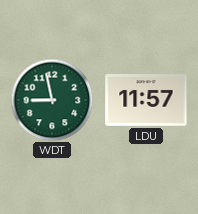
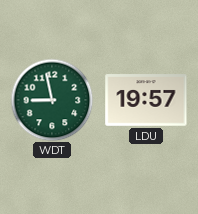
LDU: 11:57 -> 19:57
